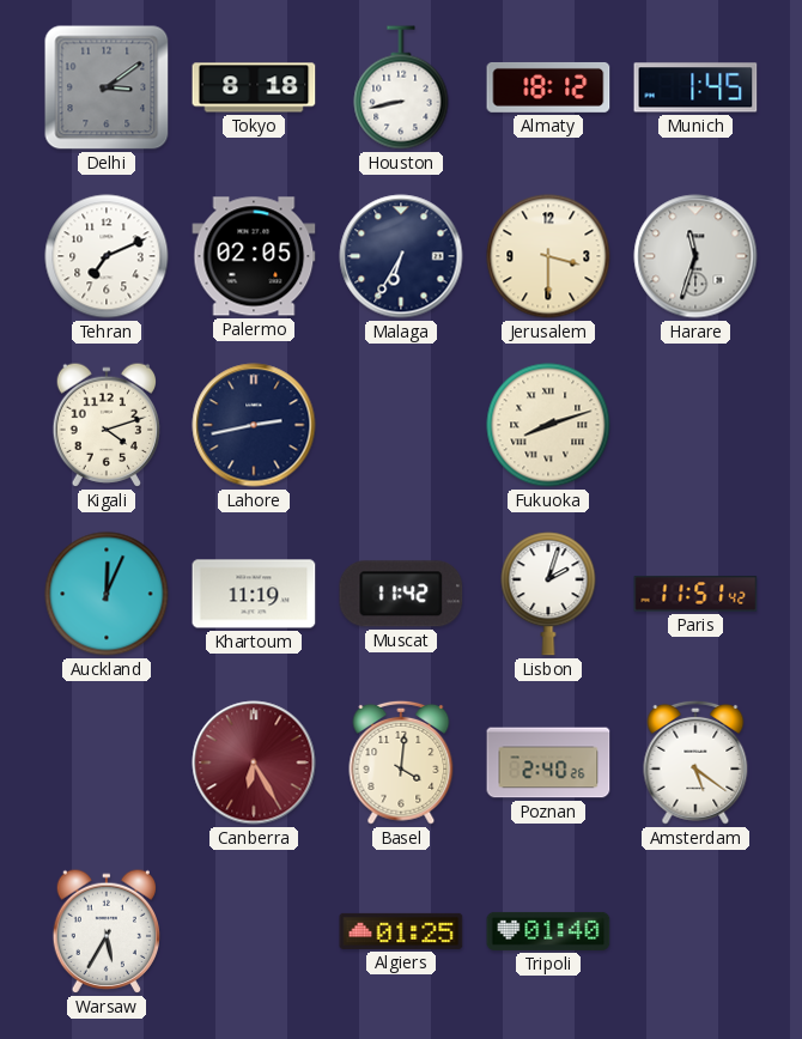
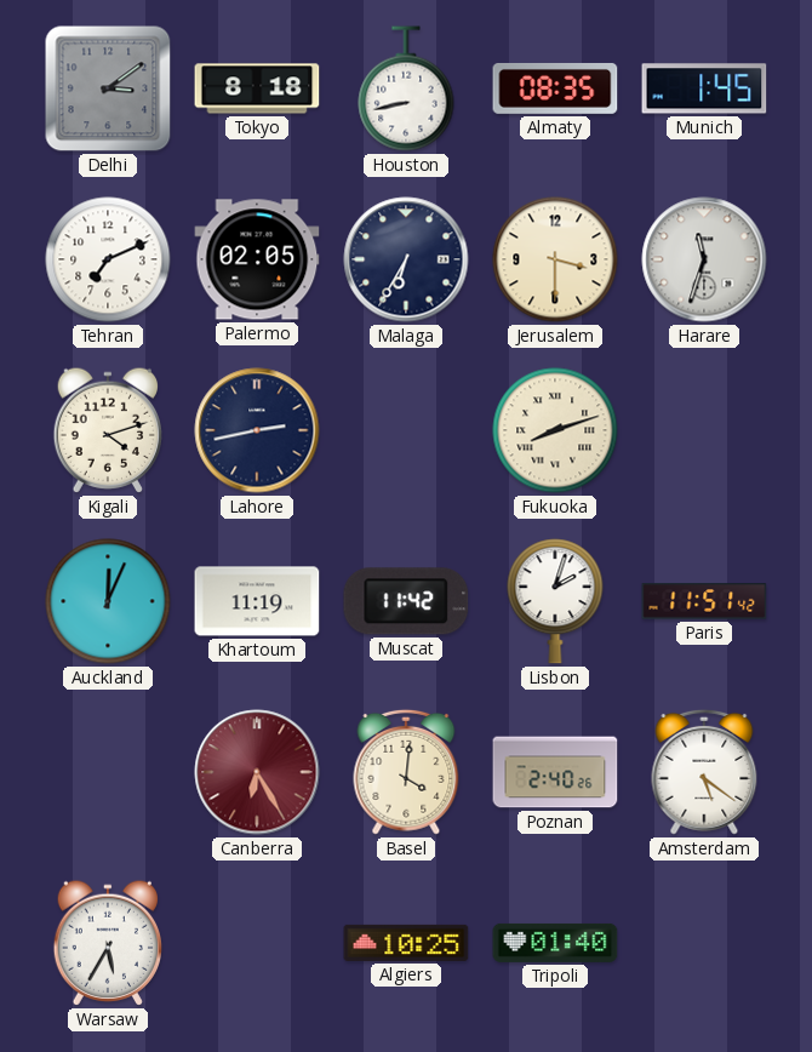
Almaty: 18:12 -> 08:35
Algiers: 01:25 -> 10:25
